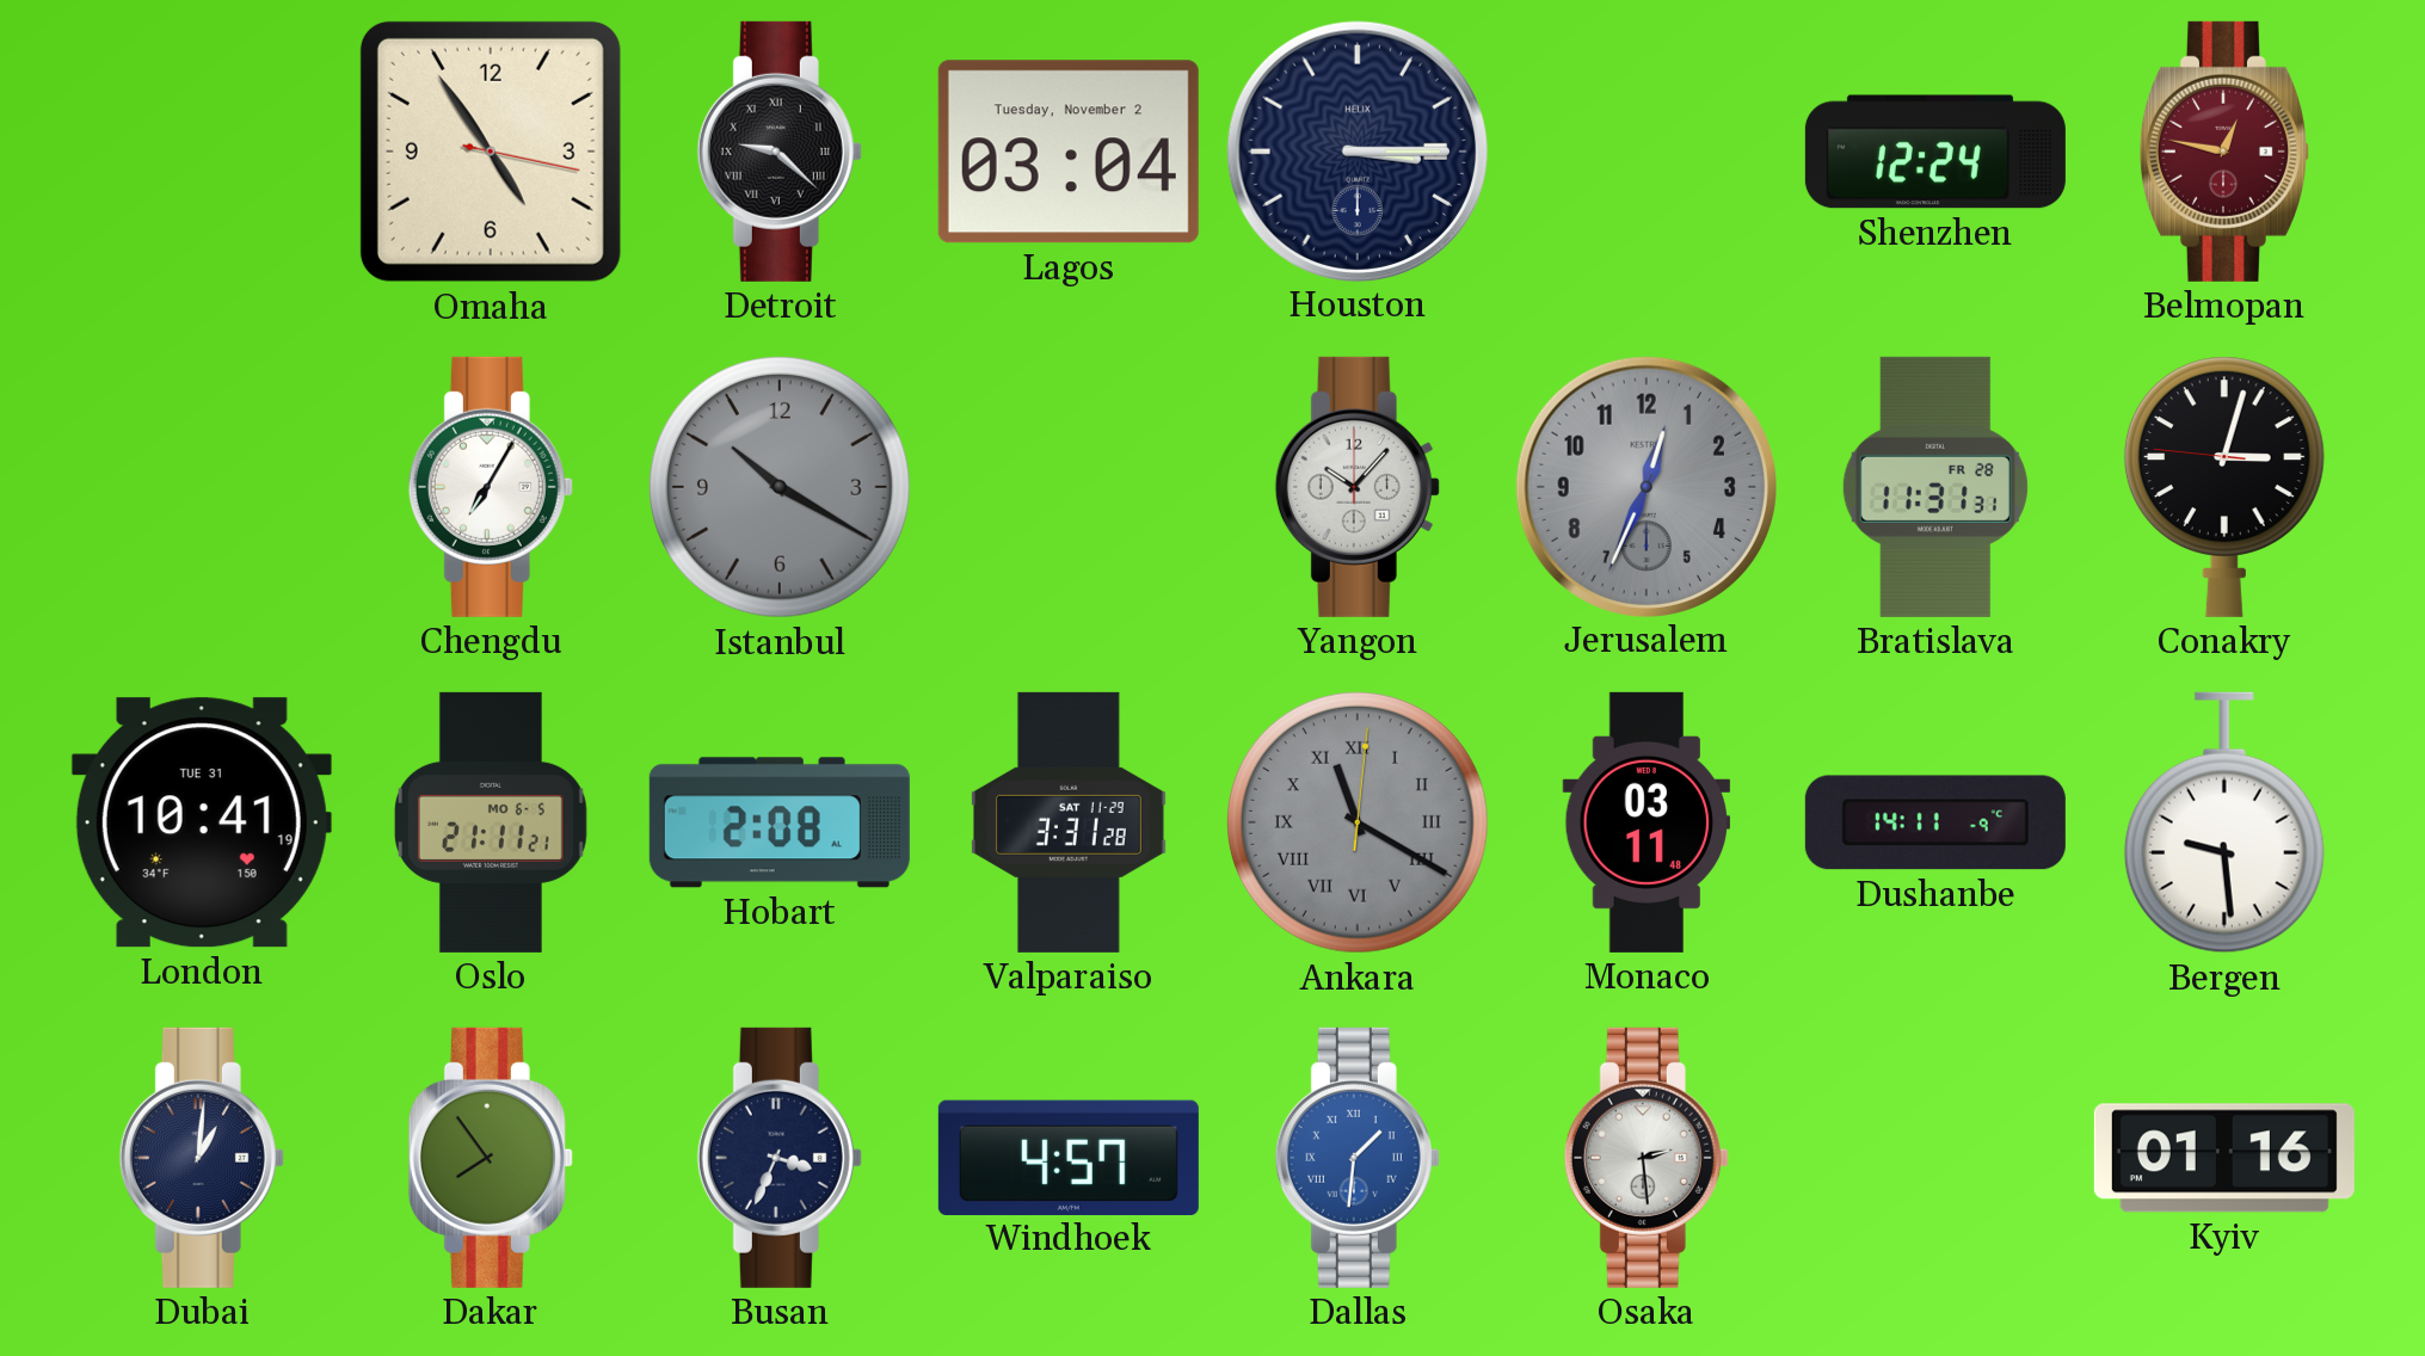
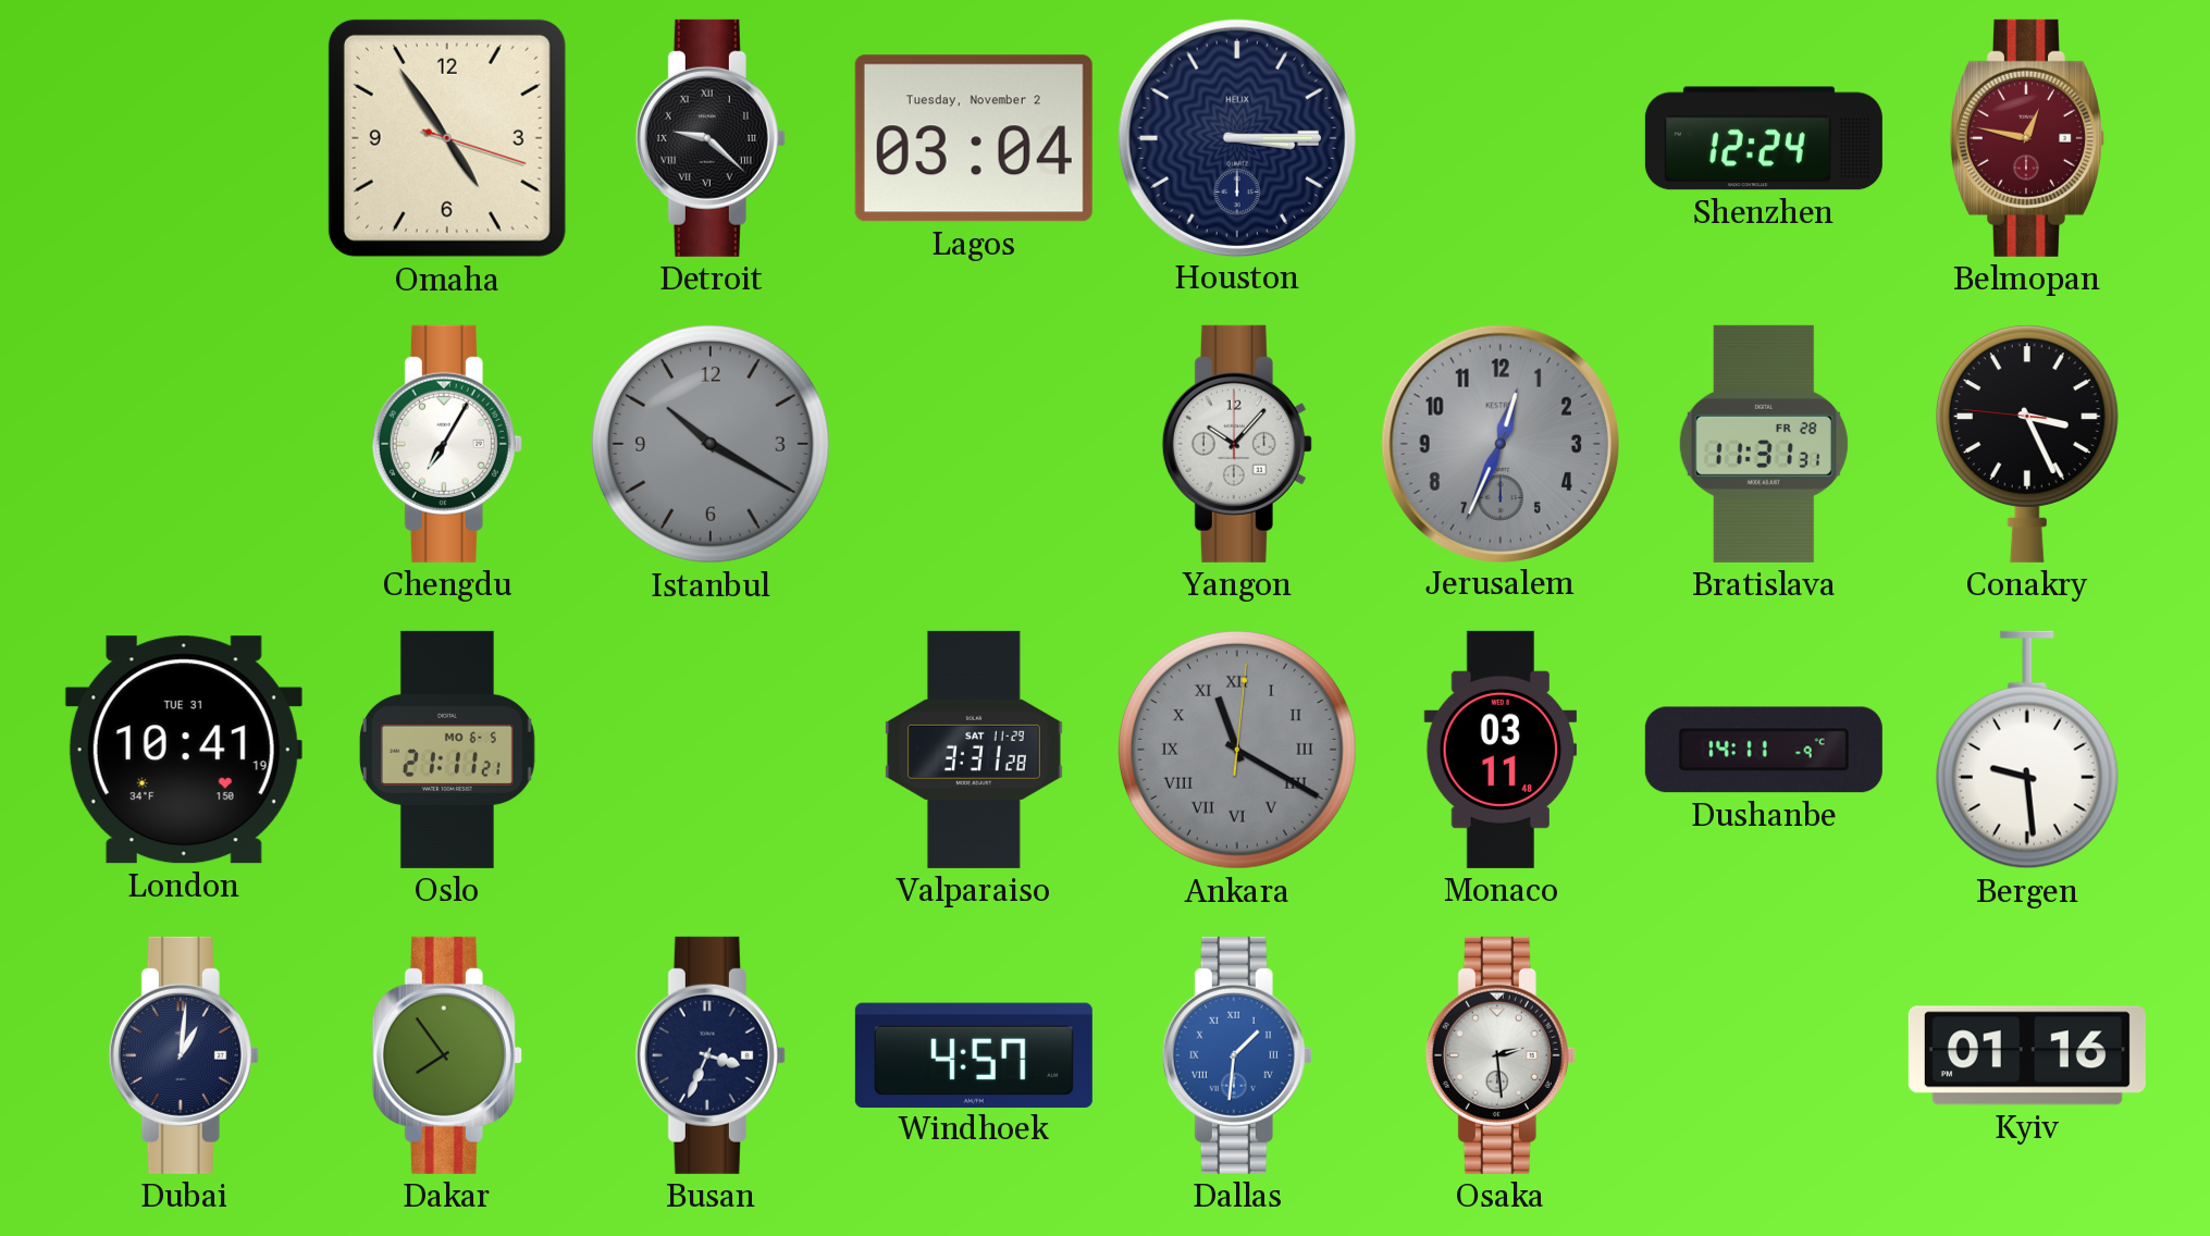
Omaha: 4:54:17 -> 4:54:18
Conakry: 3:02 -> 3:25
Hobart: 2:08 -> none
